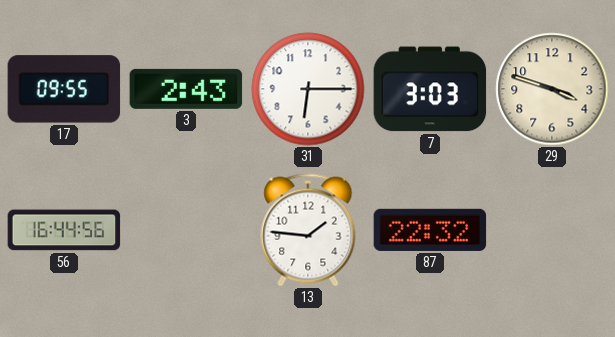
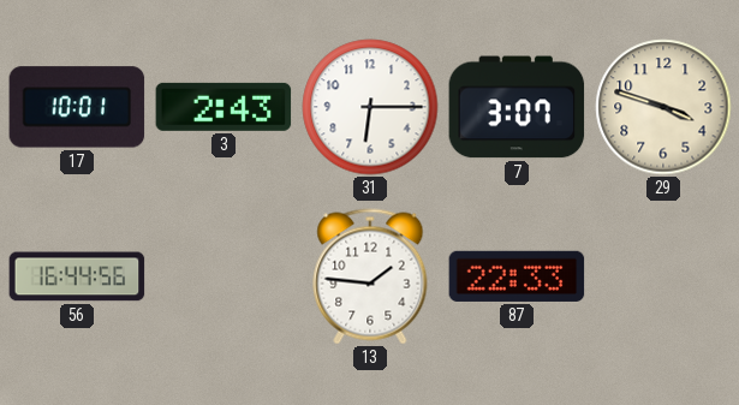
17: 09:55 -> 10:01
7: 3:03 -> 3:07
87: 22:32 -> 22:33
